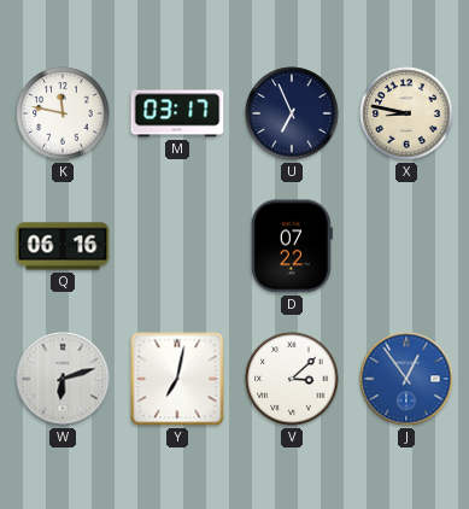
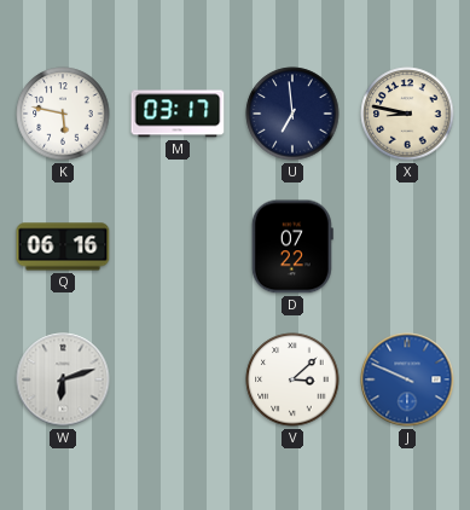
K: 11:47 -> 5:47
U: 6:56 -> 6:59
Y: 7:02 -> none
J: 12:54 -> 9:49
